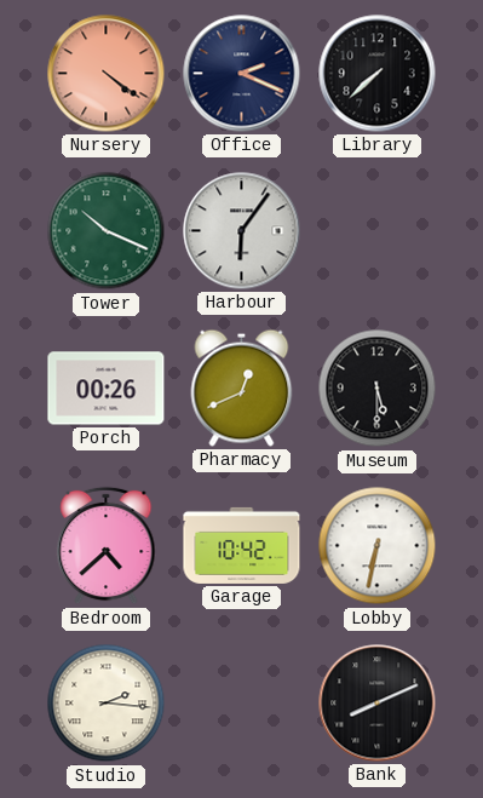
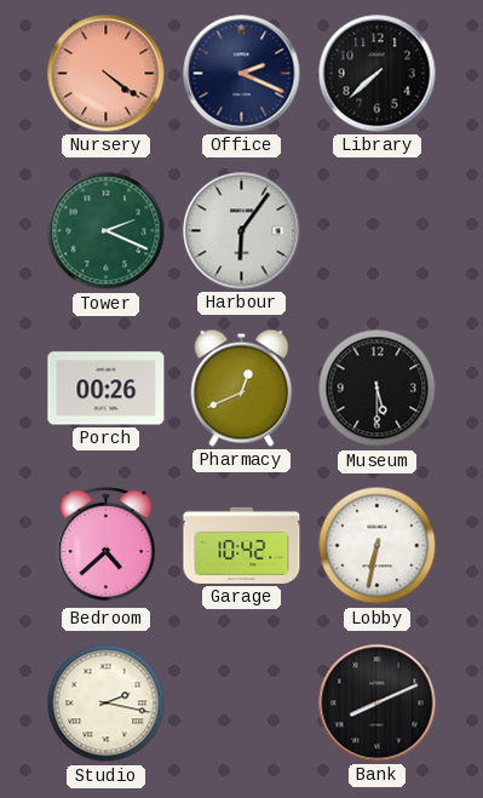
Tower: 10:19 -> 2:19
Studio: 2:16 -> 2:17
